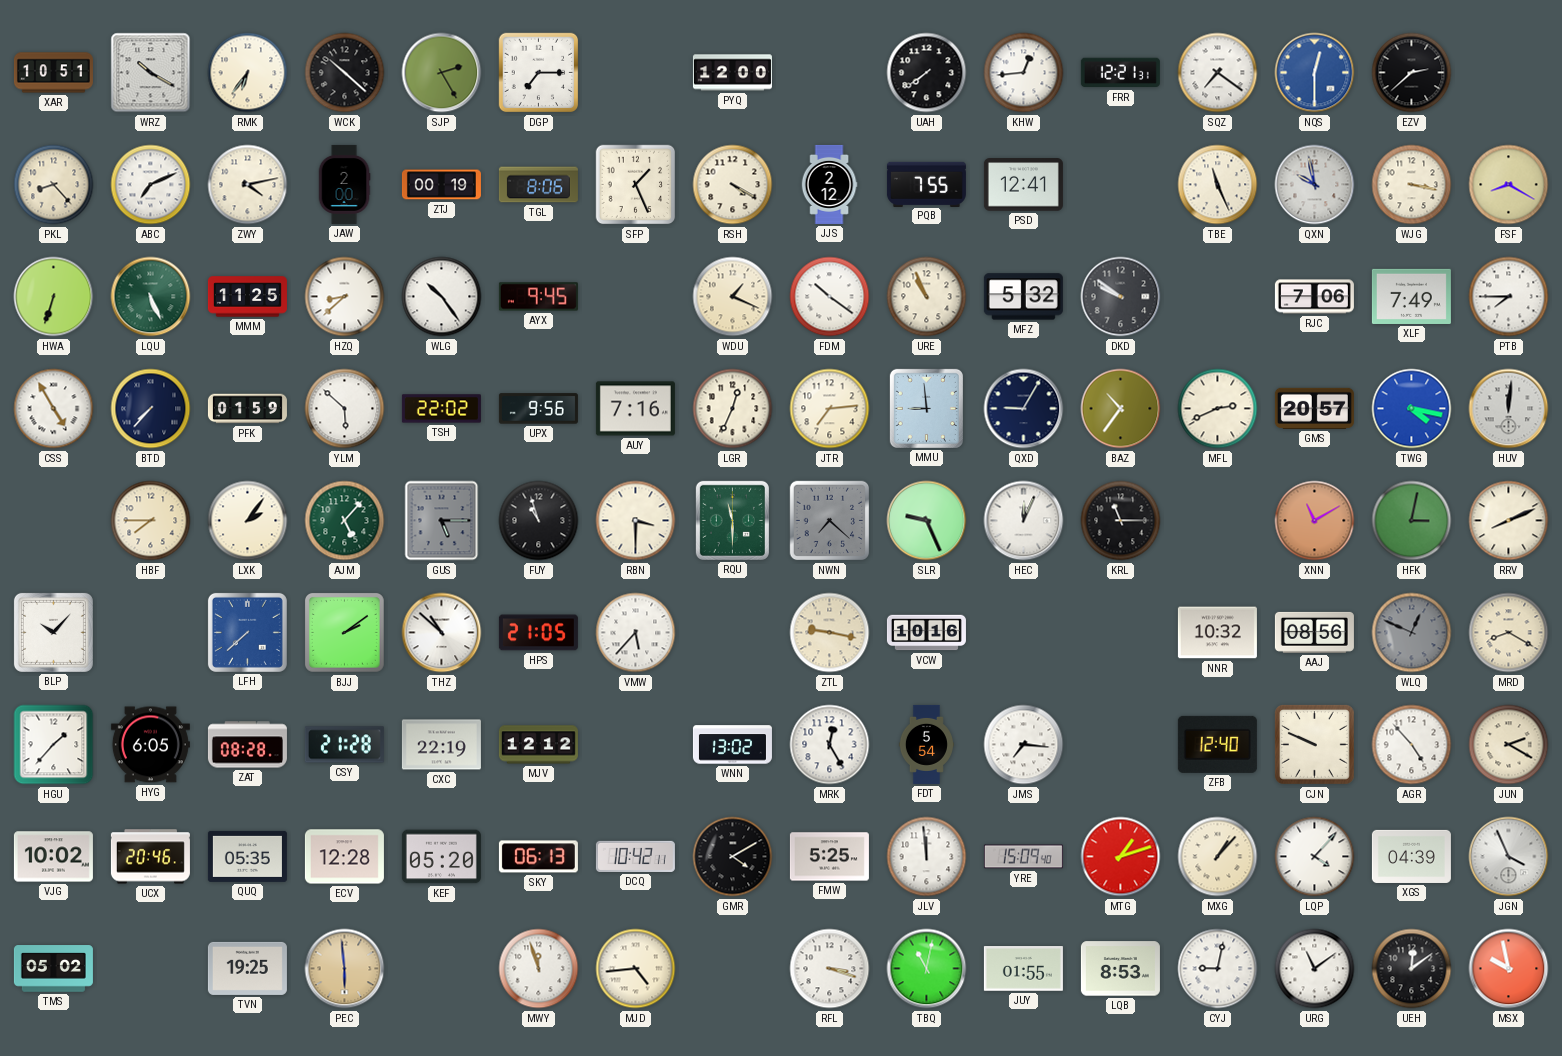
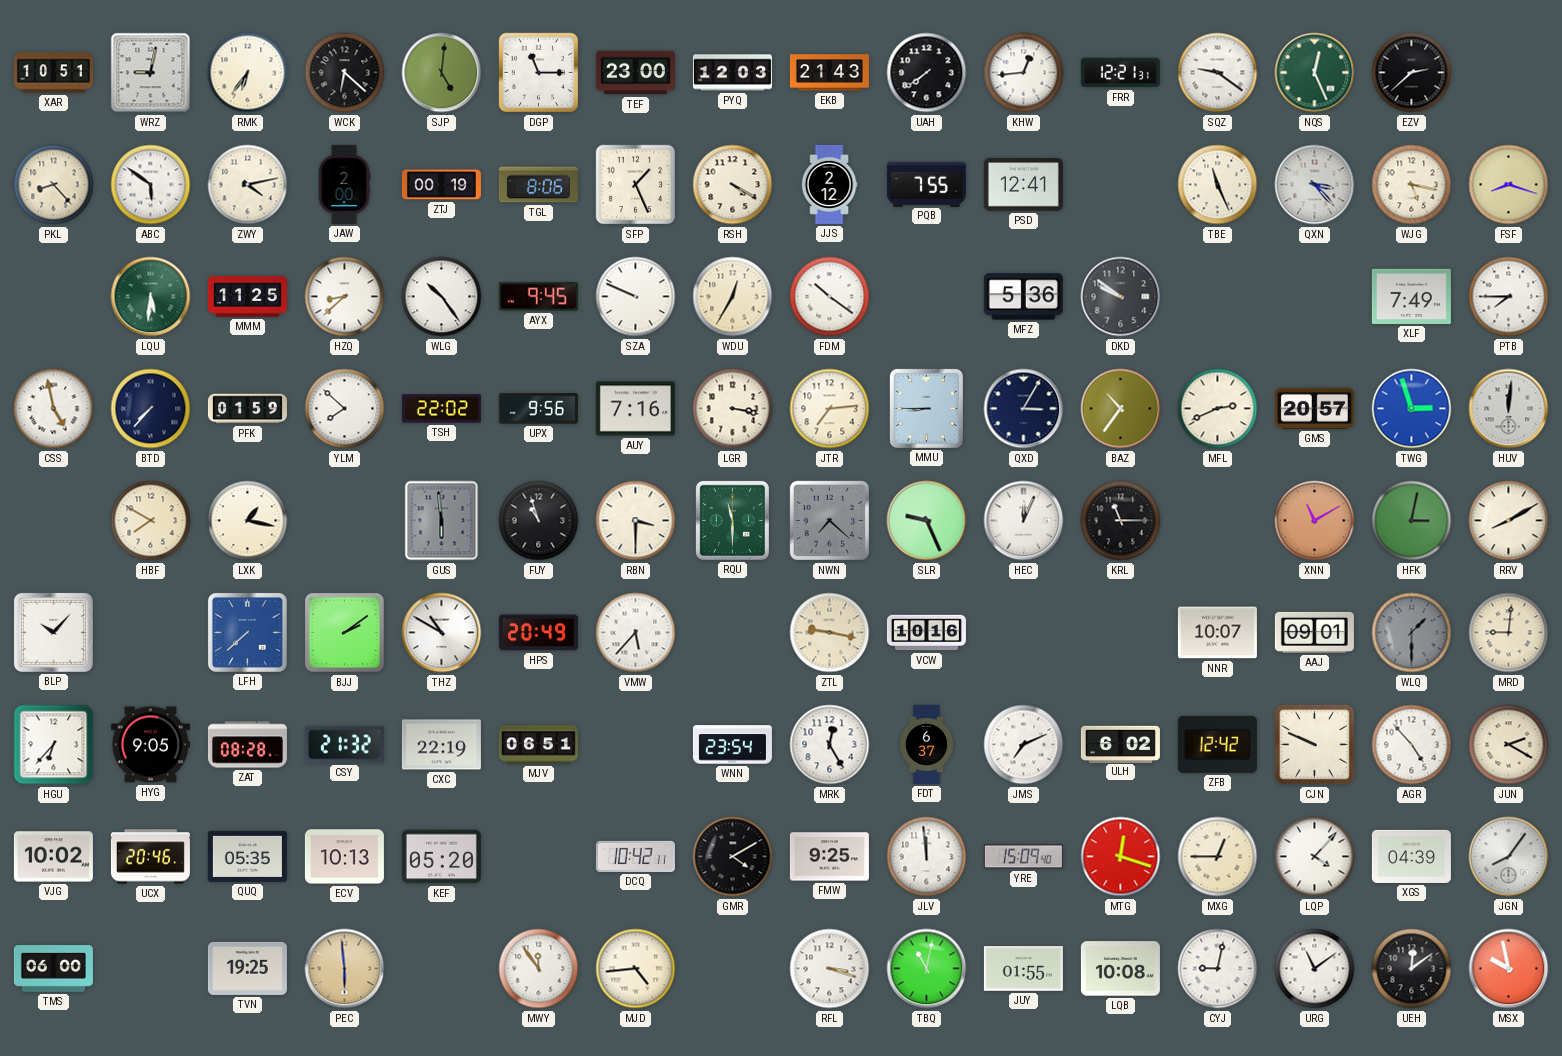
WRZ: 10:20 -> 9:02
WCK: 10:22 -> 6:22
SJP: 2:25 -> 5:01
DGP: 7:15 -> 11:15
TEF: none -> 23:00
PYQ: 12:00 -> 12:03
EKB: none -> 21:43
SQZ: 7:21 -> 9:21
NQS: 12:30 -> 12:26
NQS dial: blue -> green
ABC: 7:11 -> 5:51
QXN: 9:58 -> 3:23
WJG: 3:17 -> 5:17
FSF: 8:20 -> 8:18
HWA: 6:33 -> none
LQU: 5:26 -> 5:31
SZA: none -> 9:49
WDU: 1:19 -> 12:35
URE: 10:56 -> none
MFZ: 5:32 -> 5:36
RJC: 7:06 -> none
CSS: 4:55 -> 4:58
YLM: 5:52 -> 7:52
LGR: 12:34 -> 3:17
MMU: 8:59 -> 8:45
QXD: 9:05 -> 3:05
TWG: 4:17 -> 2:57
HBF: 7:45 -> 7:50
LXK: 2:06 -> 1:17
AJM: 5:07 -> none
GUS: 5:15 -> 5:59
RRV: 8:11 -> 8:10
THZ: 10:52 -> 10:50
HPS: 21:05 -> 20:49
NNR: 10:32 -> 10:07
AAJ: 08:56 -> 09:01
WLQ: 12:49 -> 1:30
MRD: 8:20 -> 9:01
HGU: 1:37 -> 6:37
HYG: 6:05 -> 9:05
CSY: 21:28 -> 21:32
MJV: 12:12 -> 06:51
WNN: 13:02 -> 23:54
FDT: 5:54 -> 6:37
JMS: 7:16 -> 7:11
ULH: none -> 6:02
ZFB: 12:40 -> 12:42
ECV: 12:28 -> 10:13
SKY: 06:13 -> none
FMW: 5:25 -> 9:25
MTG: 1:12 -> 12:18
MXG: 1:07 -> 12:45
JGN: 3:56 -> 8:06
TMS: 05:02 -> 06:00
MWY: 11:57 -> 11:54
LQB: 8:53 -> 10:08
